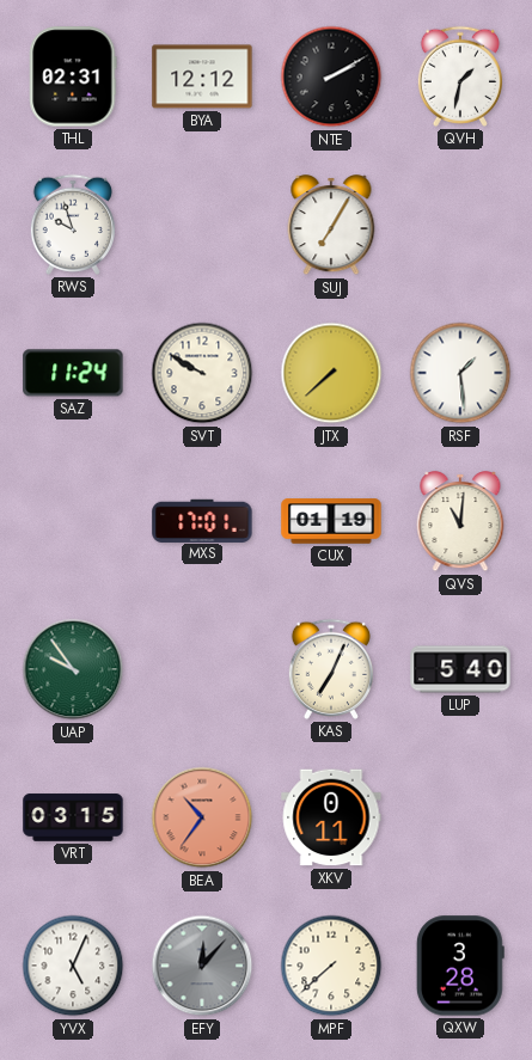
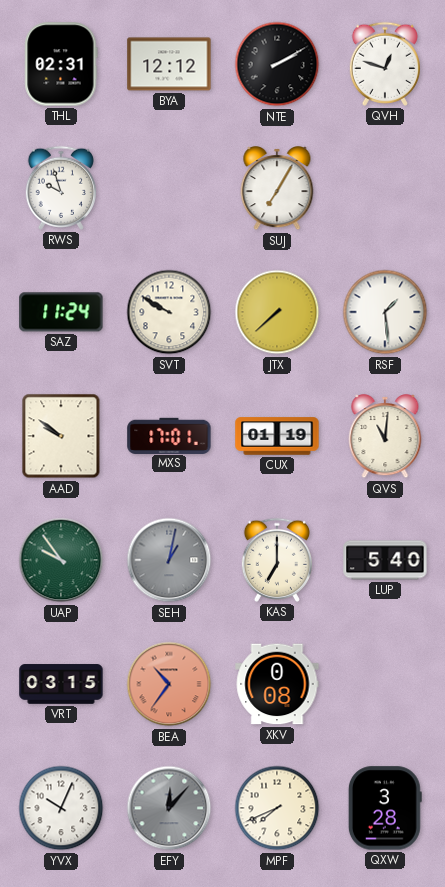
QVH: 1:32 -> 12:48
AAD: none -> 9:51
SEH: none -> 1:02
KAS: 7:04 -> 7:00
XKV: 0:11 -> 0:08
YVX: 5:04 -> 10:04
MPF: 7:38 -> 7:41
